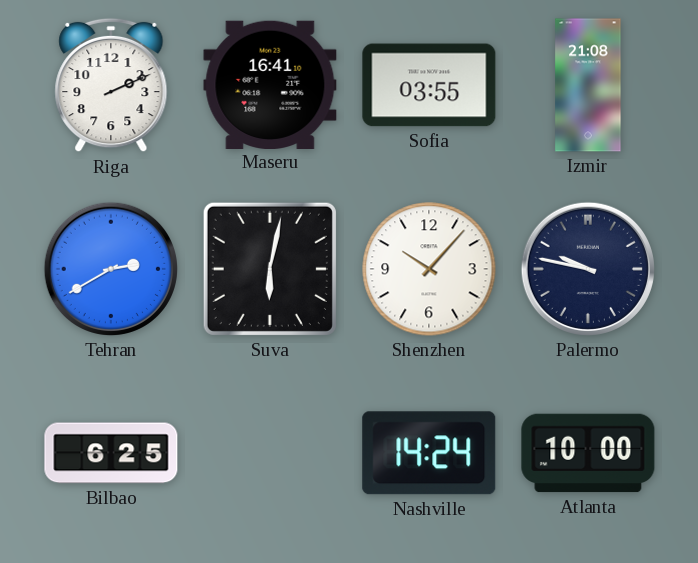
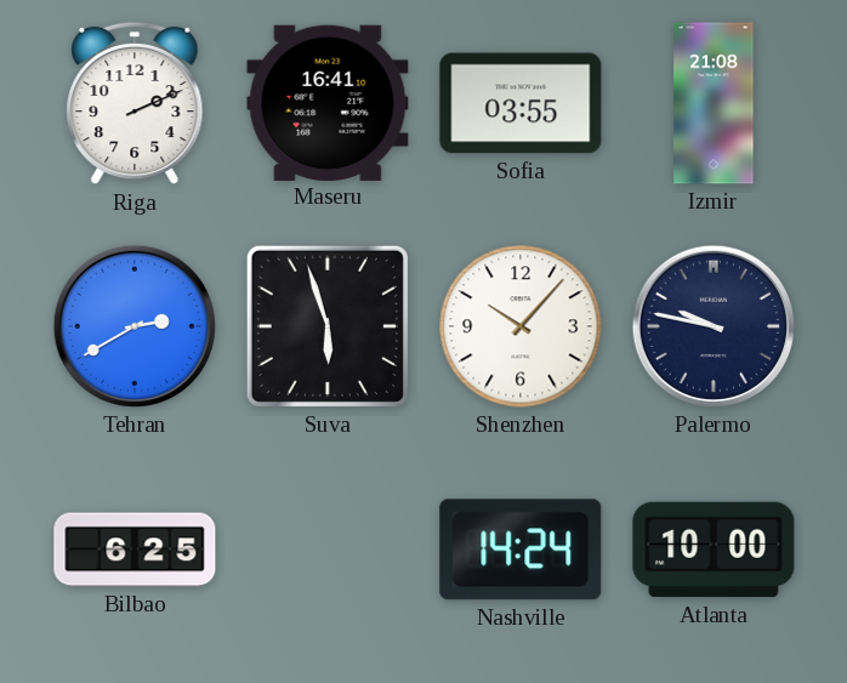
Suva: 6:02 -> 5:57
